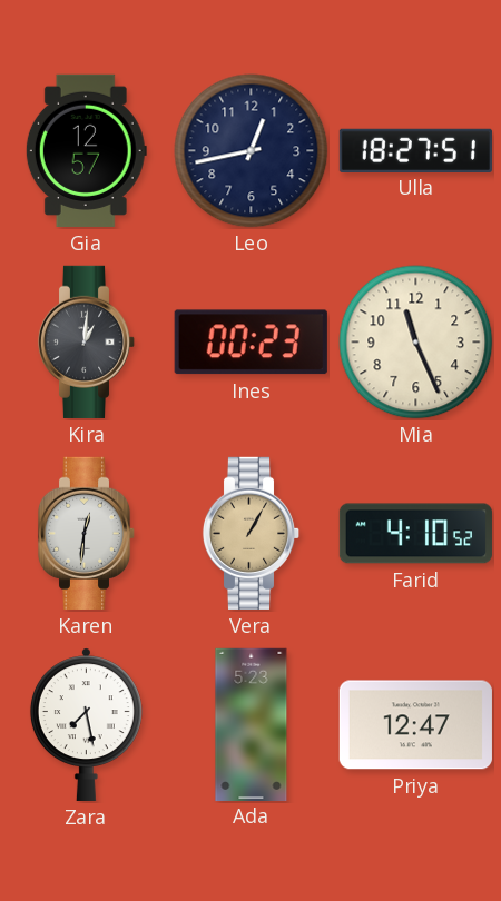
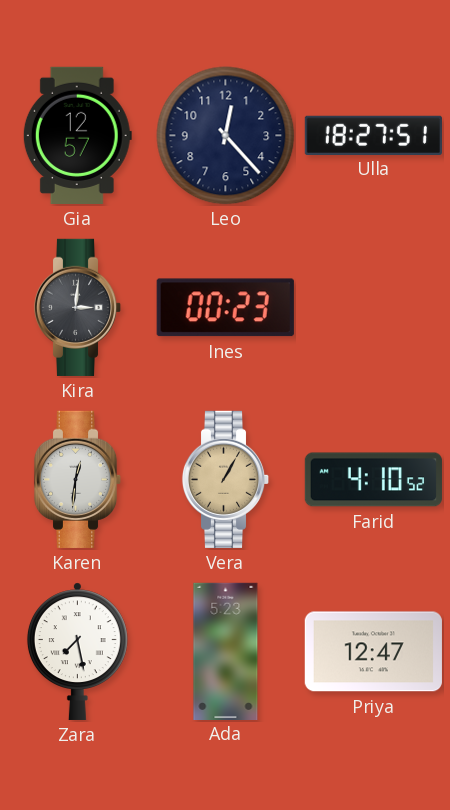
Leo: 12:43 -> 12:23
Kira: 1:01 -> 3:01
Mia: 11:26 -> none
